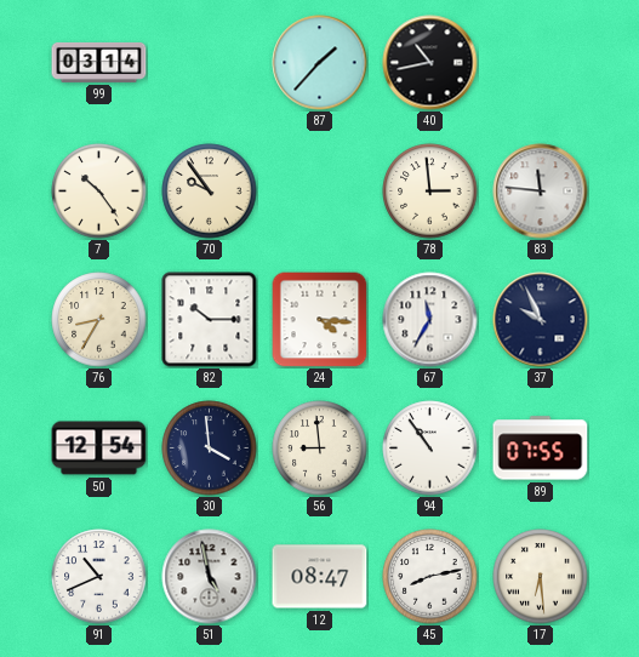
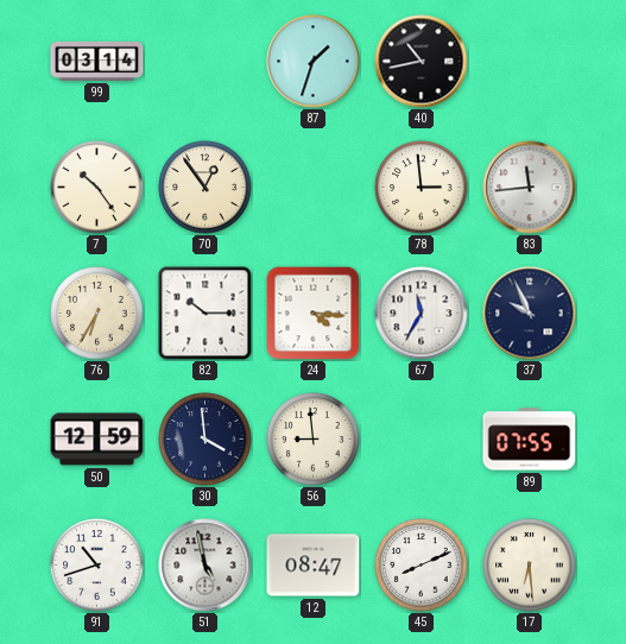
87: 1:37 -> 1:33
70: 9:54 -> 12:54
83: 11:46 -> 11:44
76: 8:35 -> 6:35
50: 12:54 -> 12:59
94: 10:54 -> none
91: 10:41 -> 10:42
45: 8:13 -> 8:11
